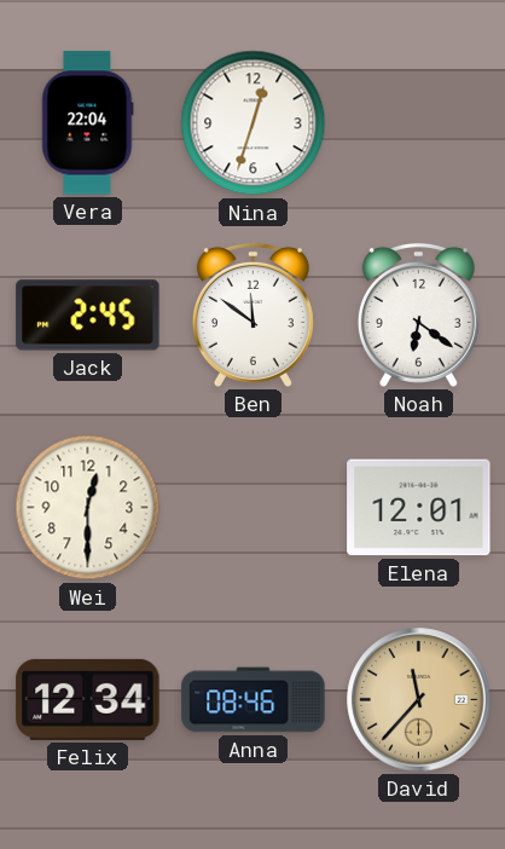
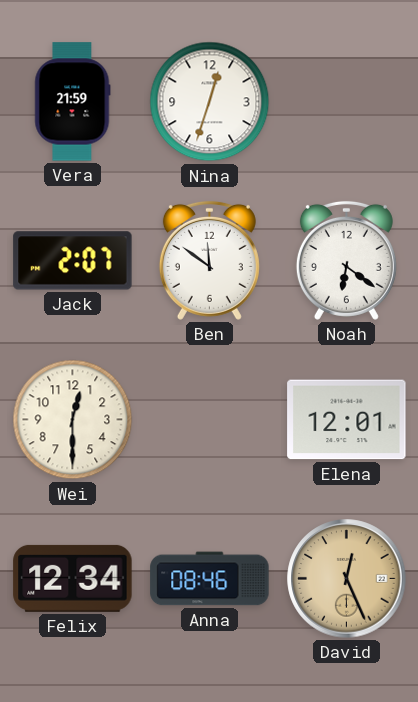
Vera: 22:04 -> 21:59
Jack: 2:45 -> 2:07
David: 11:37 -> 12:26
